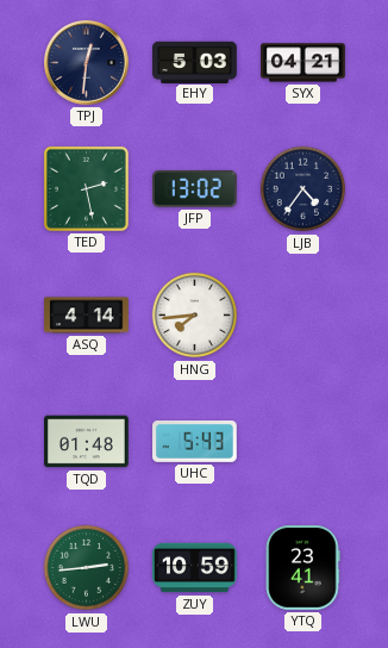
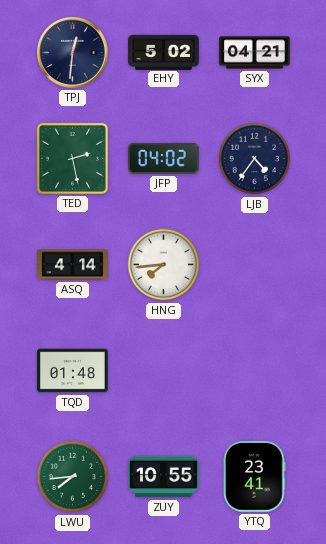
EHY: 5:03 -> 5:02
JFP: 13:02 -> 04:02
UHC: 5:43 -> none
LWU: 2:44 -> 7:44
ZUY: 10:59 -> 10:55
